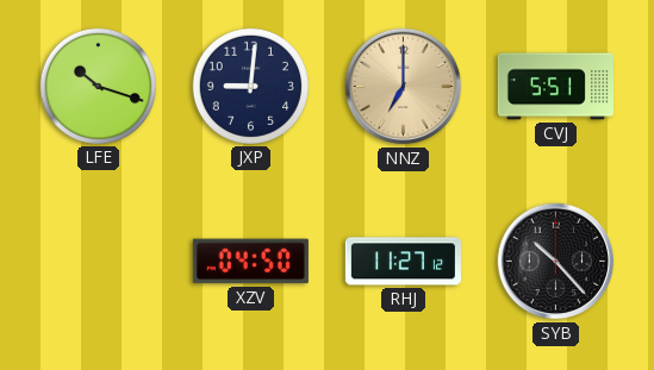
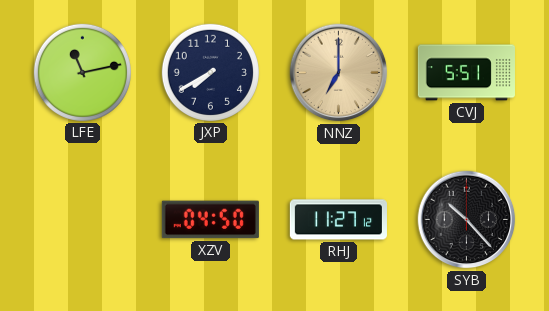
LFE: 10:18 -> 11:13
JXP: 9:01 -> 7:40
